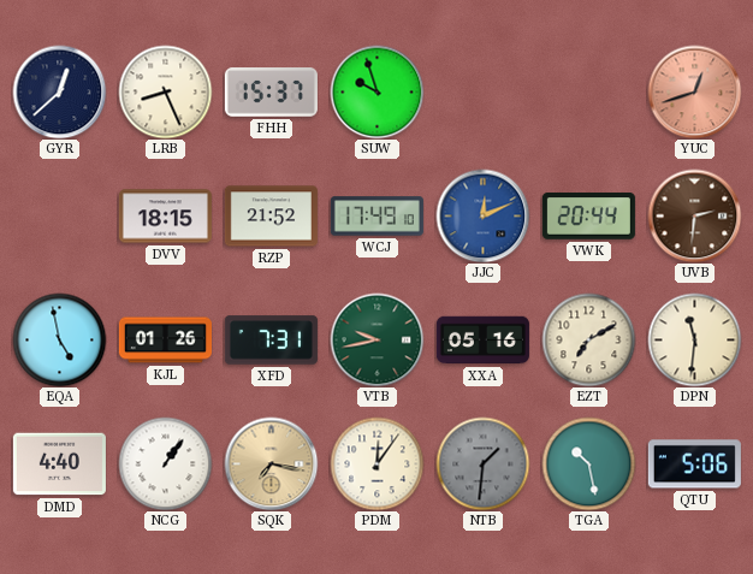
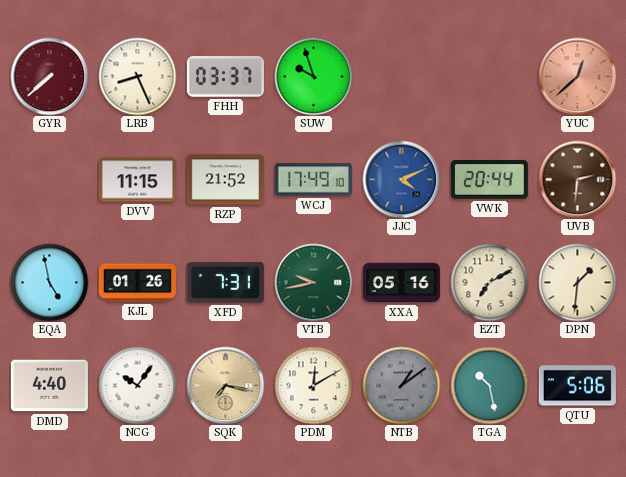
GYR: 12:38 -> 7:38
GYR dial: navy -> burgundy
FHH: 15:37 -> 03:37
YUC: 12:42 -> 12:38
DVV: 18:15 -> 11:15
JJC: 12:11 -> 4:11
DPN: 11:31 -> 1:31
NCG: 1:06 -> 10:06
PDM: 12:06 -> 12:10
NTB: 1:31 -> 1:09
